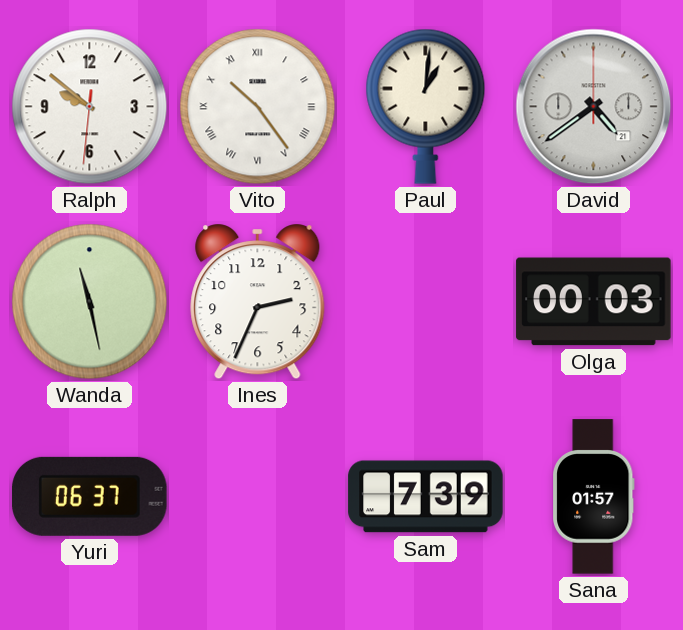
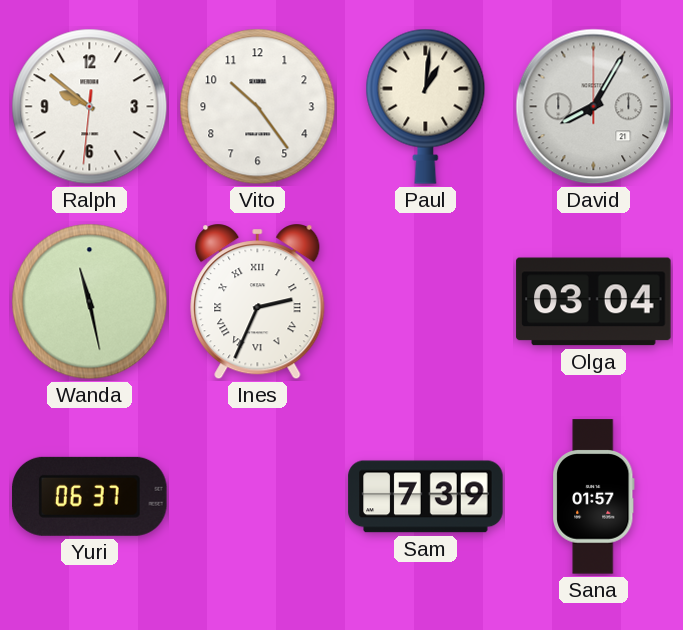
Vito numerals: Roman -> Arabic
David: 4:39 -> 8:05
Ines numerals: Arabic -> Roman
Olga: 00:03 -> 03:04
